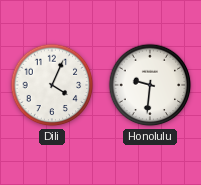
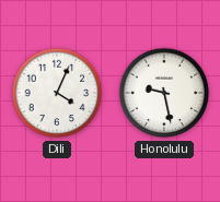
Honolulu: 9:31 -> 9:28
